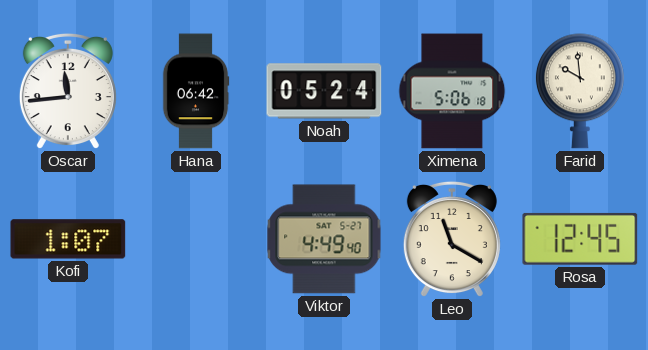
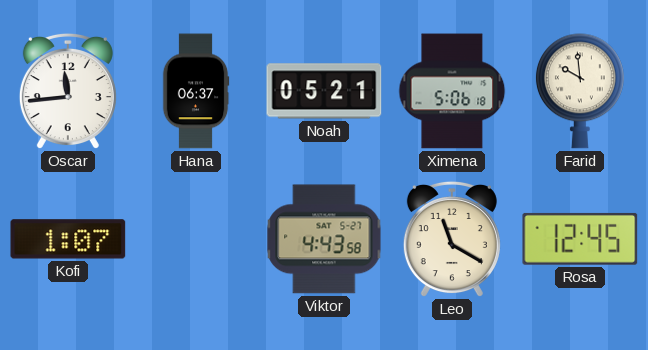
Hana: 06:42 -> 06:37
Noah: 05:24 -> 05:21
Viktor: 4:49 -> 4:43
